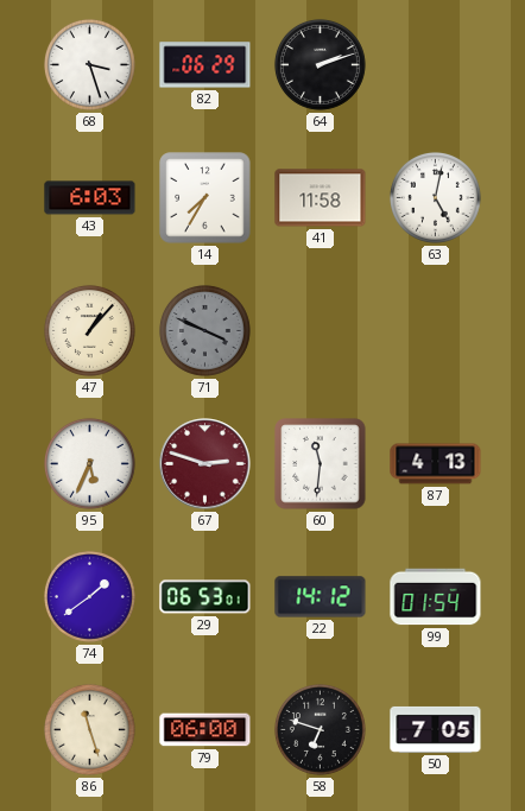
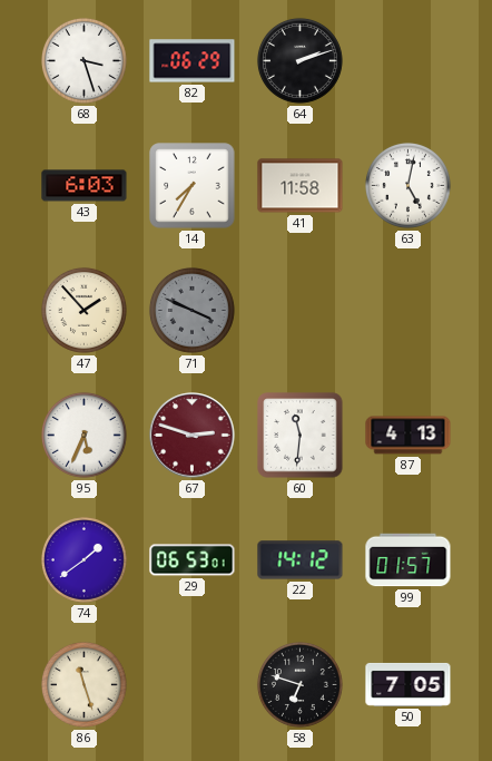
47: 1:07 -> 1:53
99: 01:54 -> 01:57
79: 06:00 -> none
